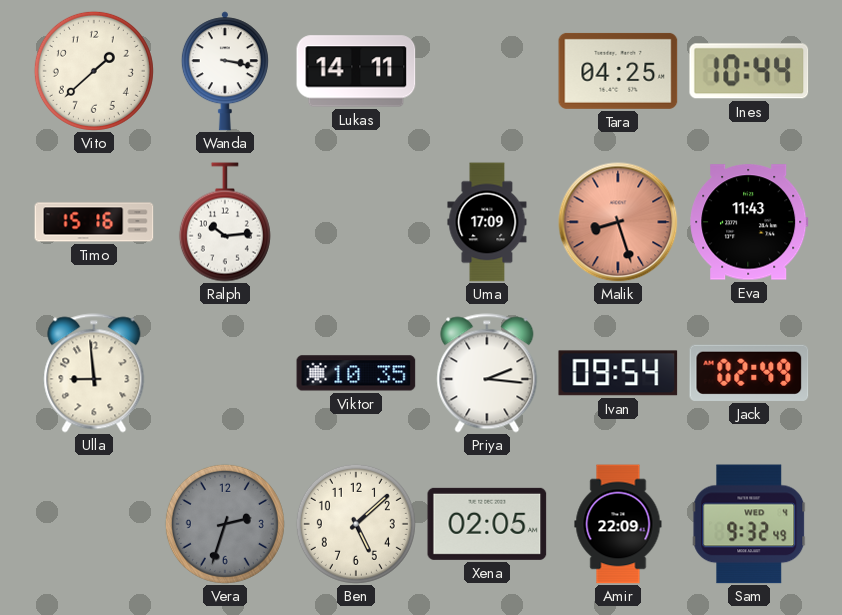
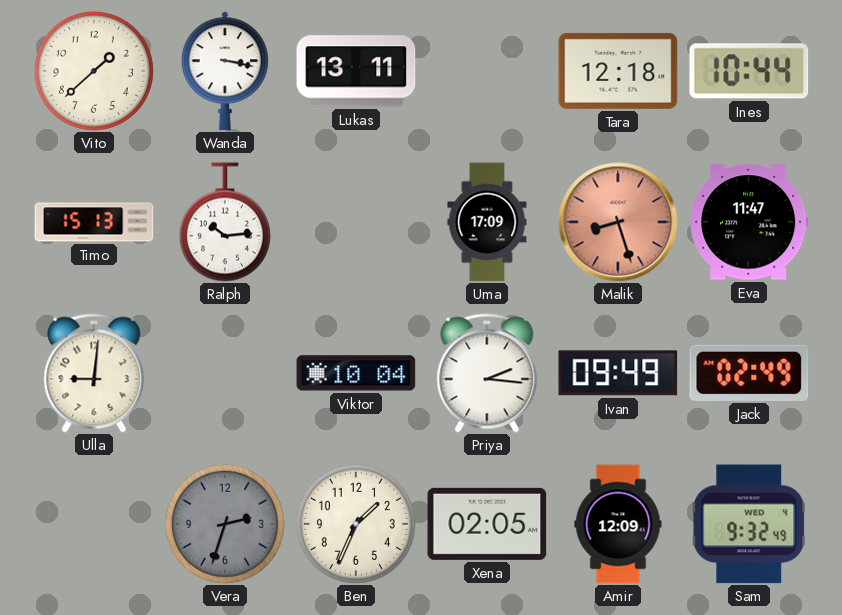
Lukas: 14:11 -> 13:11
Tara: 04:25 -> 12:18
Timo: 15:16 -> 15:13
Eva: 11:43 -> 11:47
Ulla: 8:59 -> 9:01
Viktor: 10:35 -> 10:04
Ivan: 09:54 -> 09:49
Ben: 5:08 -> 1:34
Amir: 22:09 -> 12:09
